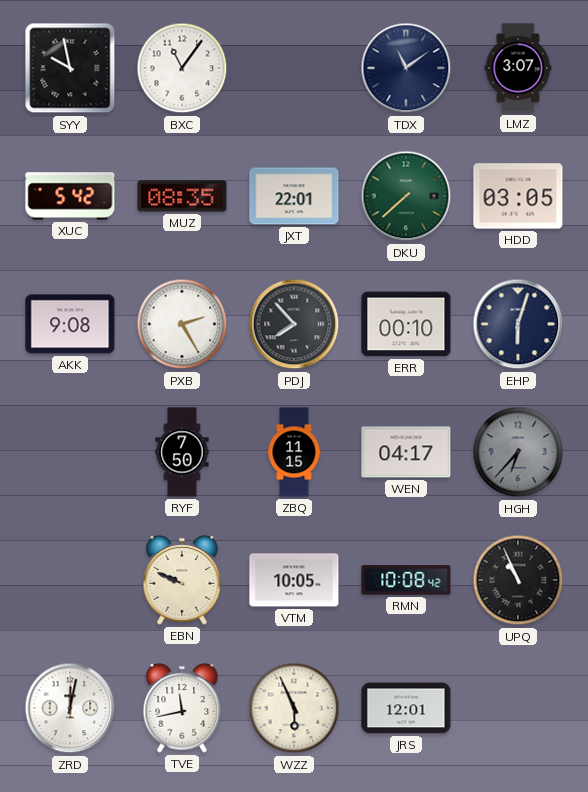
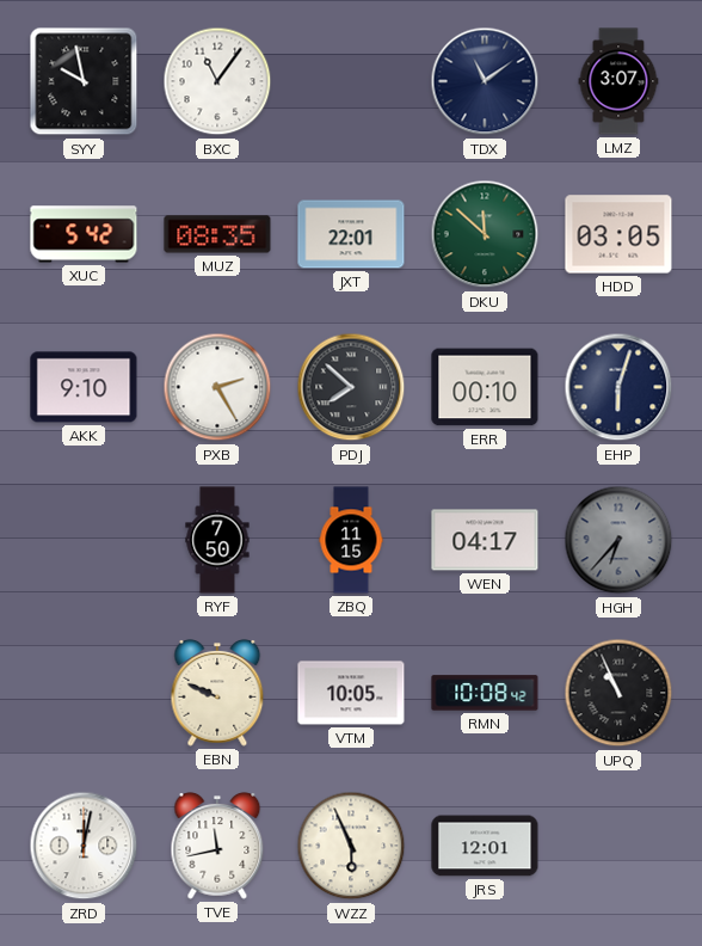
DKU: 7:38 -> 11:52
AKK: 9:08 -> 9:10
PDJ: 7:53 -> 7:52
